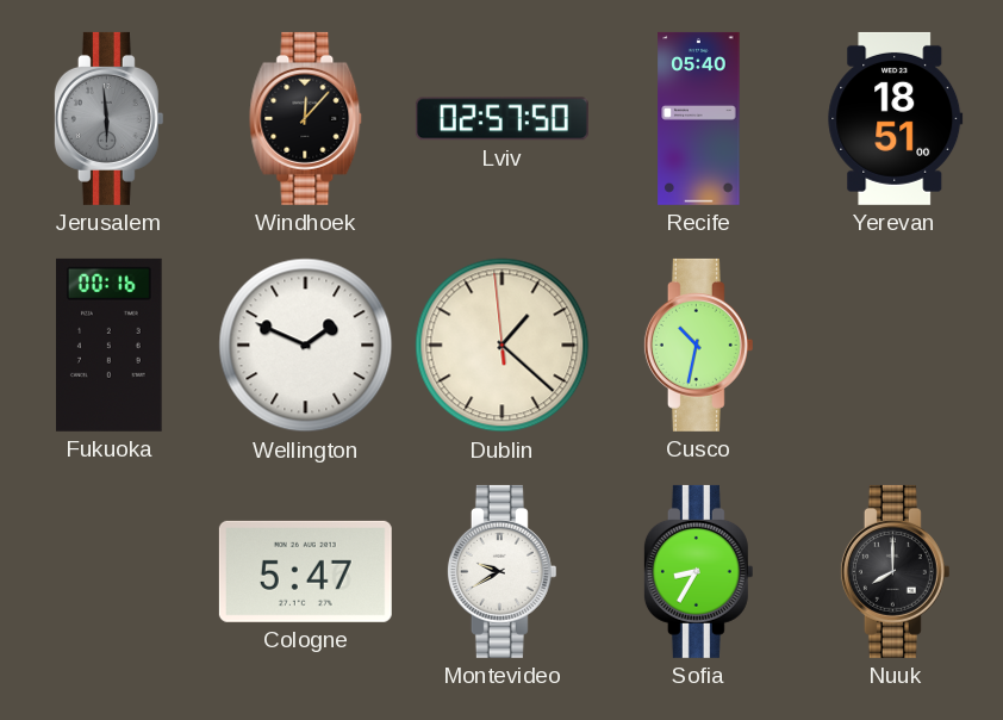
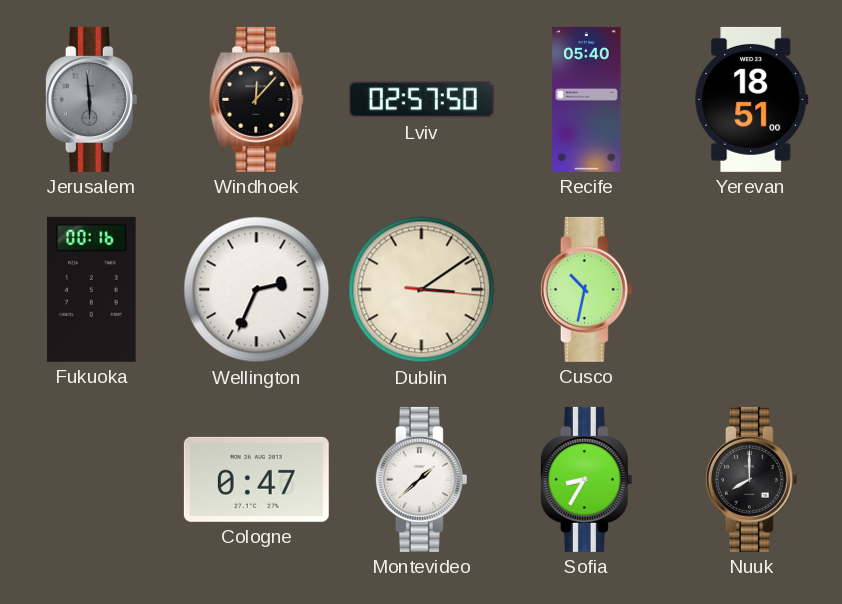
Wellington: 1:49 -> 2:34
Dublin: 1:21 -> 3:09
Cologne: 5:47 -> 0:47
Montevideo: 9:40 -> 1:38
